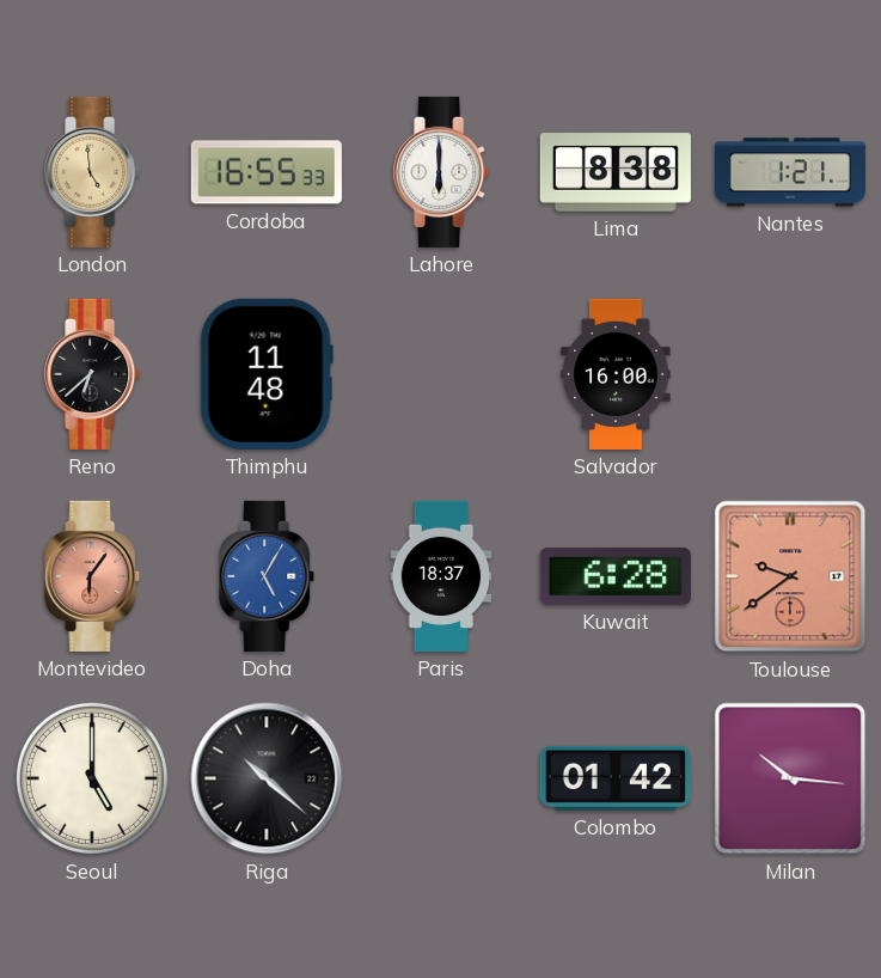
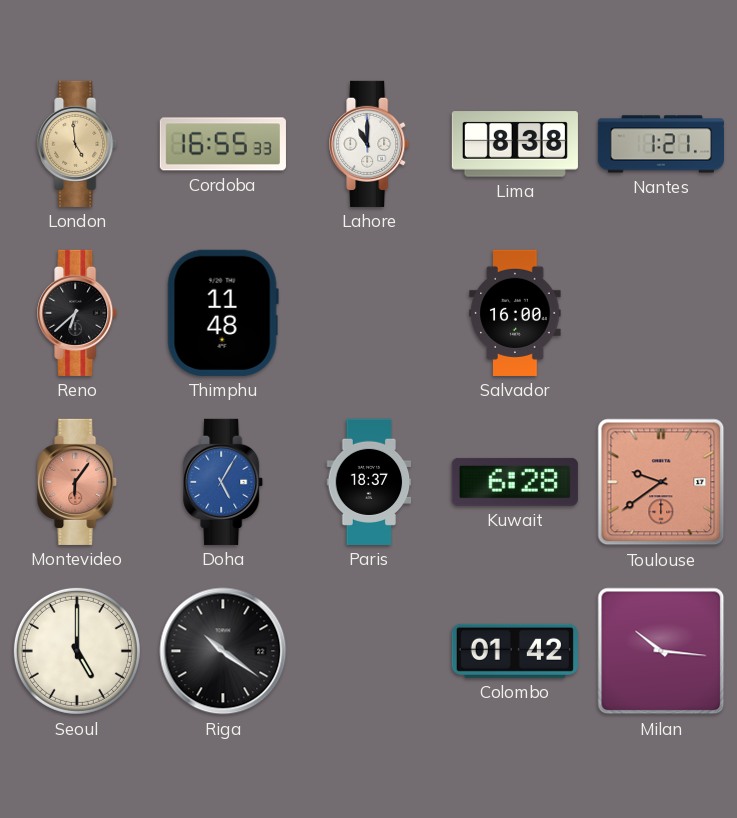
Lahore: 6:00 -> 11:00
Riga: 10:22 -> 10:21
